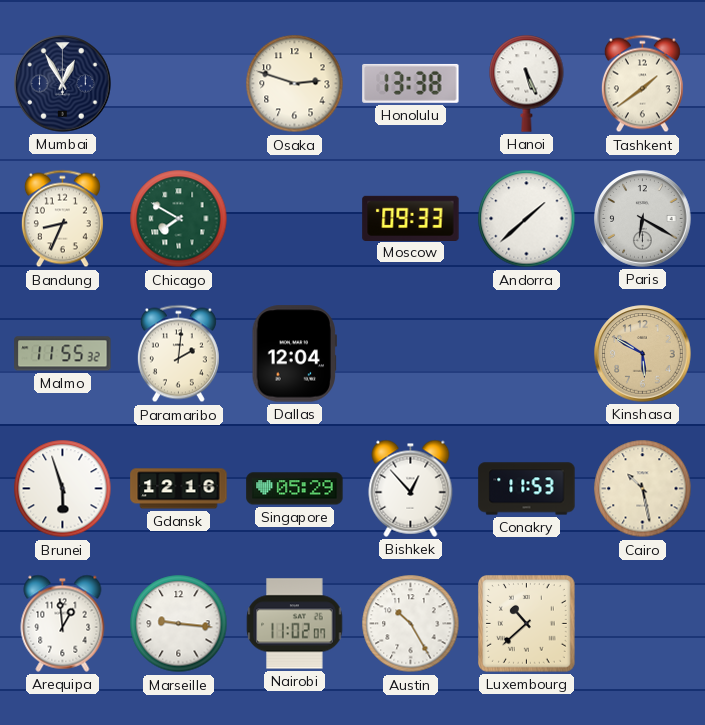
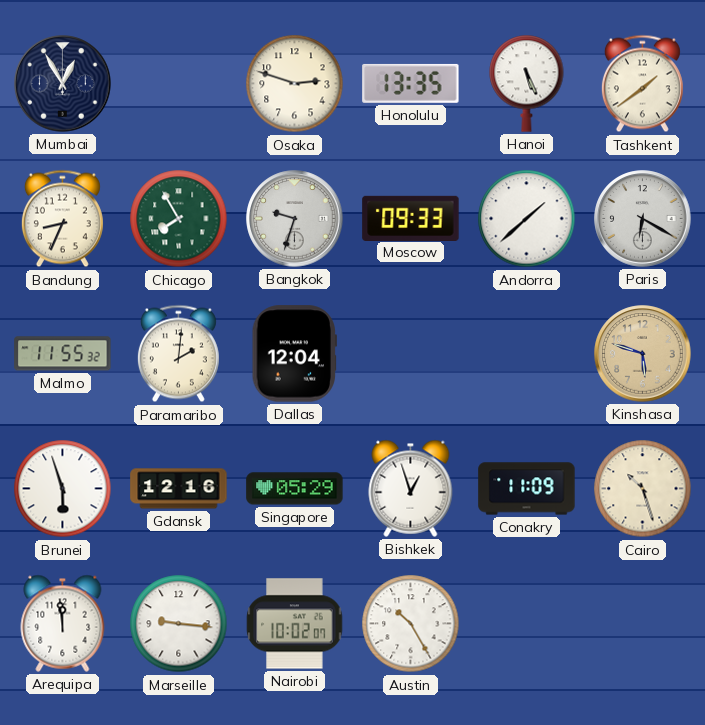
Honolulu: 13:38 -> 13:35
Chicago: 7:50 -> 7:55
Bangkok: none -> 9:33
Kinshasa: 5:50 -> 5:48
Bishkek: 12:53 -> 12:57
Conakry: 11:53 -> 11:09
Cairo: 10:28 -> 10:27
Arequipa: 12:59 -> 11:59
Nairobi: 11:02 -> 10:02
Luxembourg: 10:38 -> none
